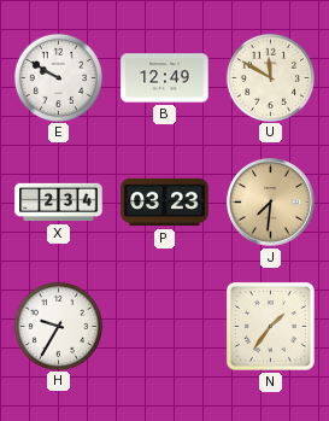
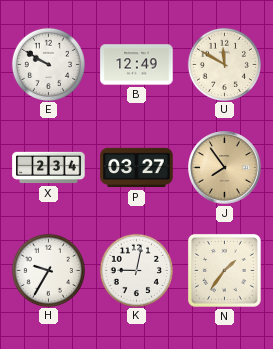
P: 03:23 -> 03:27
J: 7:31 -> 7:54
K: none -> 9:02
